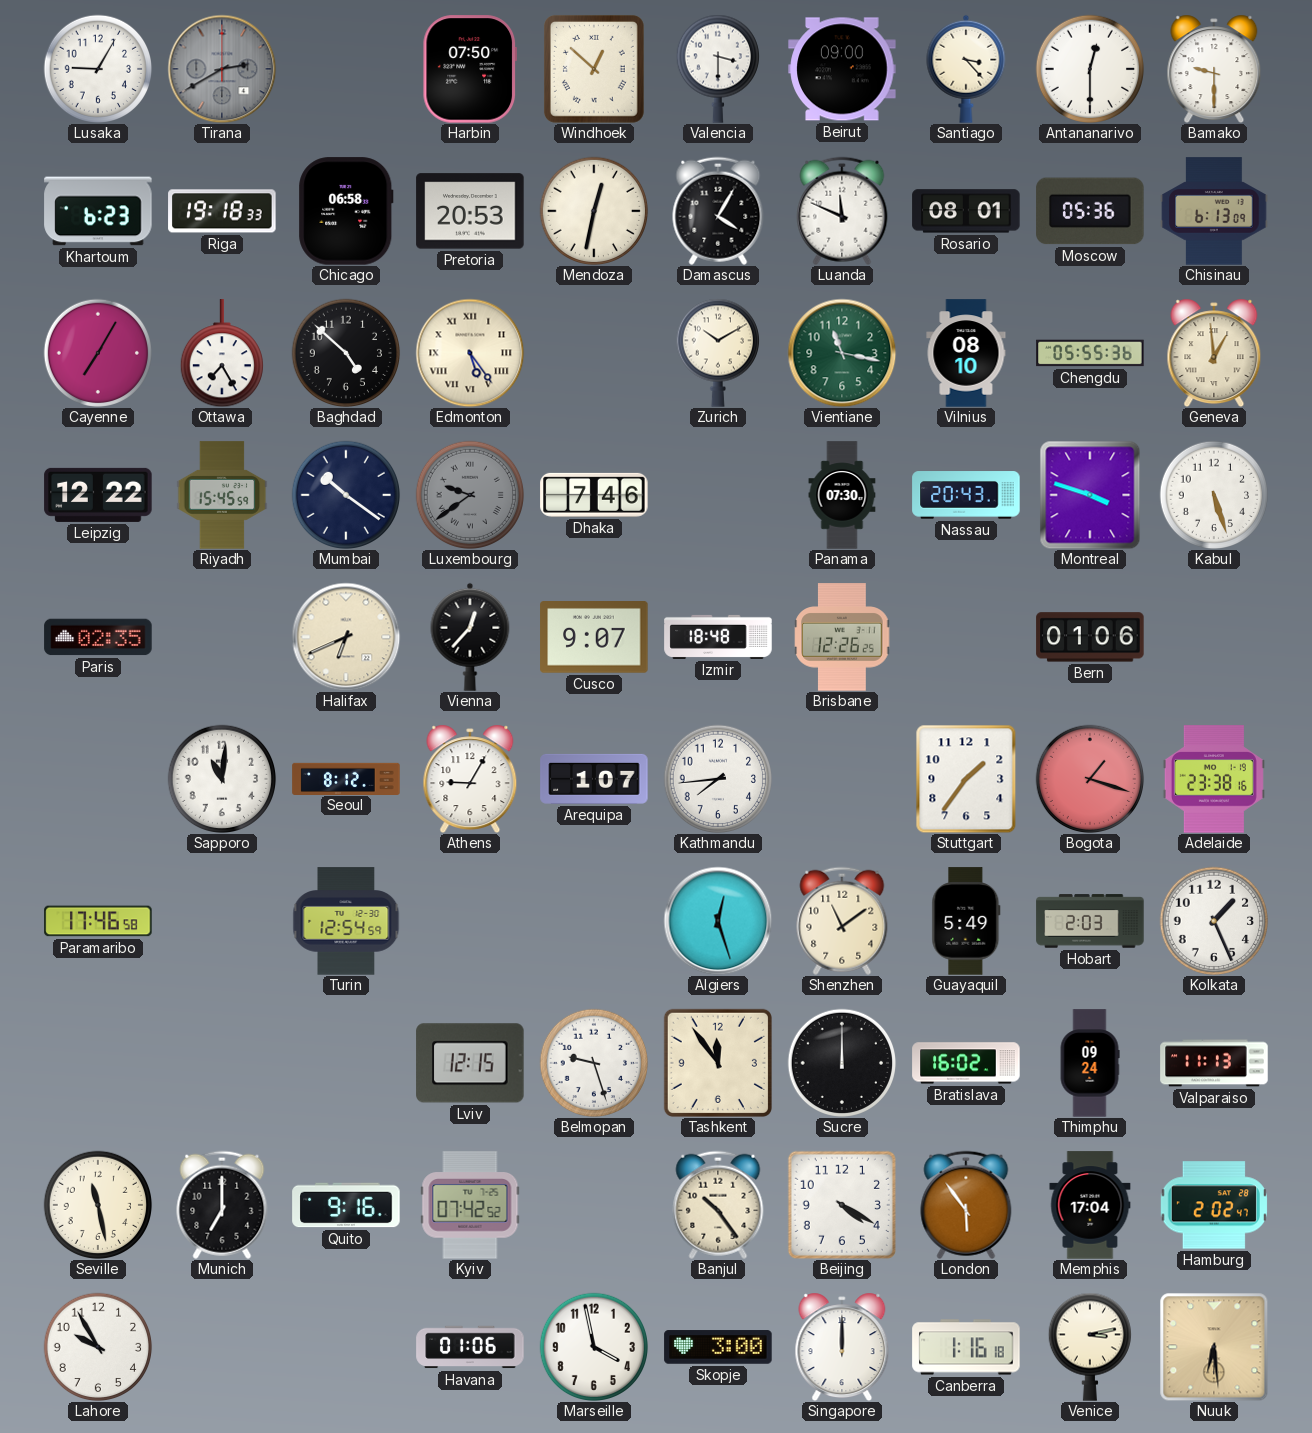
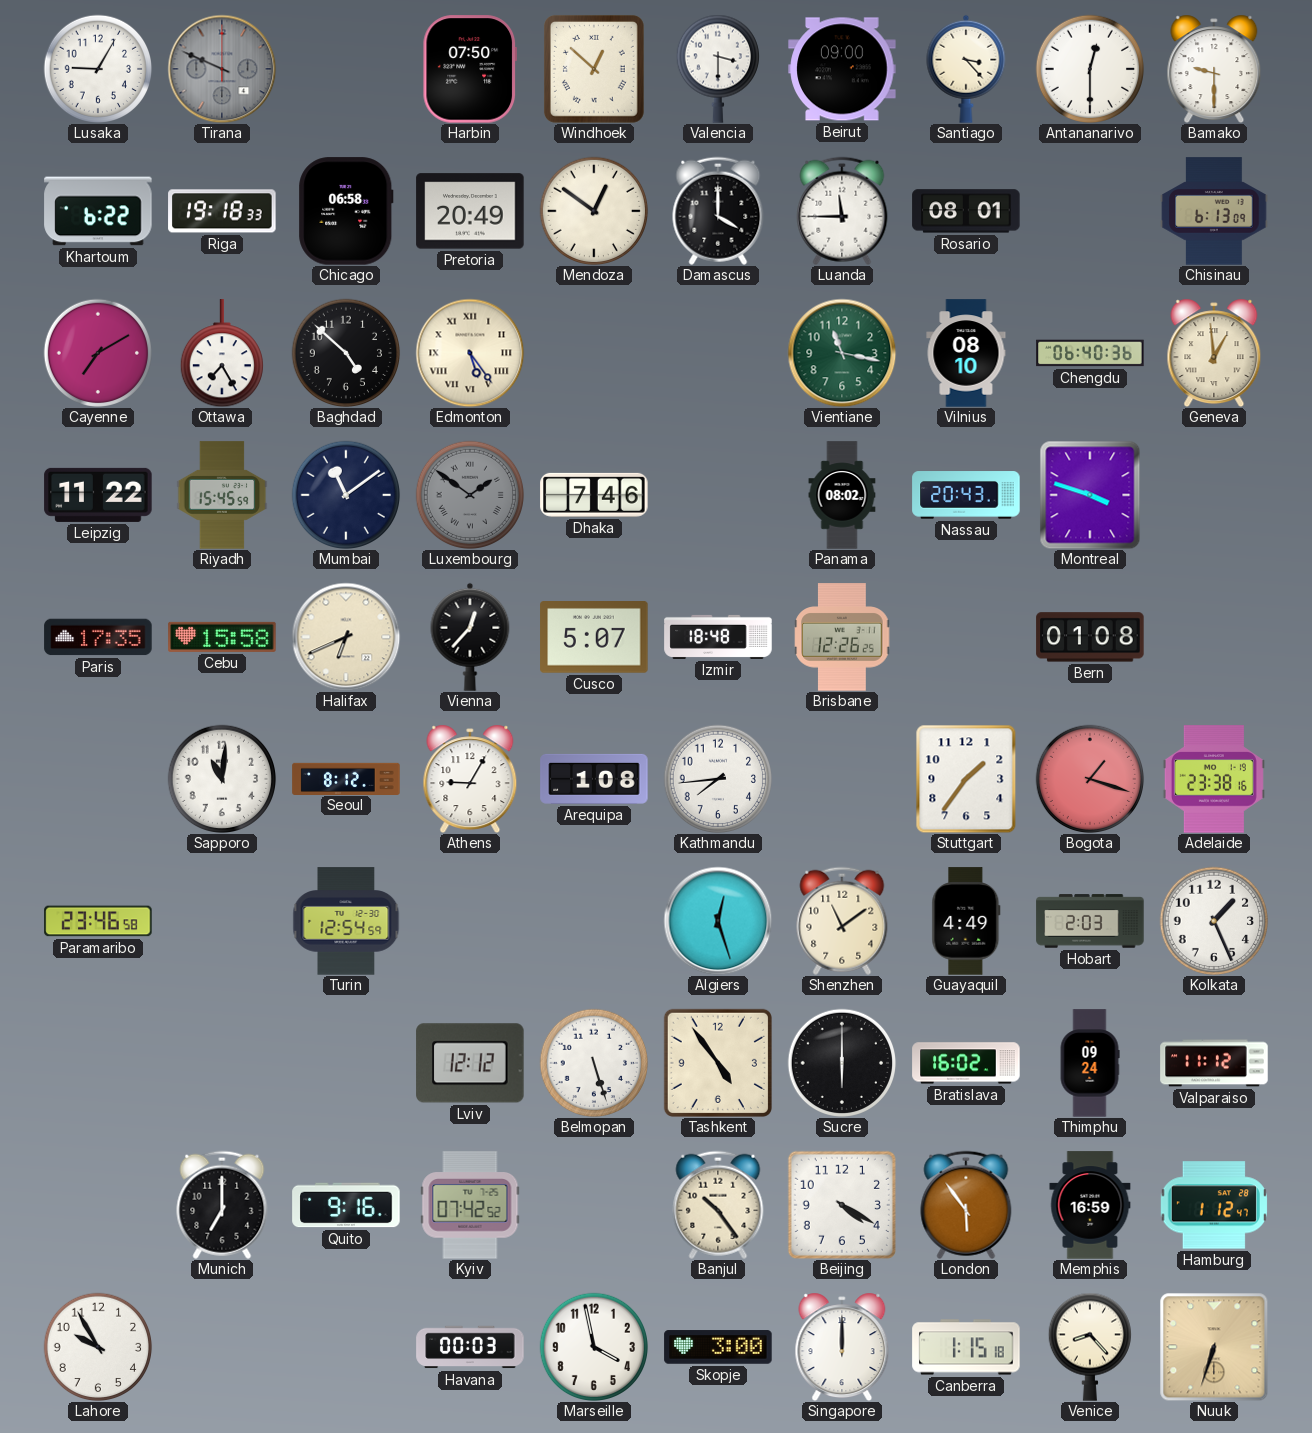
Tirana: 2:40 -> 9:49
Khartoum: 6:23 -> 6:22
Pretoria: 20:53 -> 20:49
Mendoza: 12:32 -> 12:51
Damascus: 4:05 -> 4:00
Luanda: 11:49 -> 11:45
Moscow: 05:36 -> none
Cayenne: 7:05 -> 7:10
Zurich: 10:10 -> none
Chengdu: 05:55 -> 06:40
Leipzig: 12:22 -> 11:22
Mumbai: 10:21 -> 11:09
Luxembourg: 9:39 -> 1:51
Panama: 07:30 -> 08:02
Kabul: 5:27 -> none
Paris: 02:35 -> 17:35
Cebu: none -> 15:58
Cusco: 9:07 -> 5:07
Bern: 01:06 -> 01:08
Arequipa: 1:07 -> 1:08
Paramaribo: 17:46 -> 23:46
Guayaquil: 5:49 -> 4:49
Lviv: 12:15 -> 12:12
Belmopan: 9:27 -> 5:27
Tashkent: 11:54 -> 4:54
Sucre: 12:00 -> 6:00
Valparaiso: 11:13 -> 11:12
Seville: 11:28 -> none
Memphis: 17:04 -> 16:59
Hamburg: 2:02 -> 1:12
Havana: 01:06 -> 00:03
Canberra: 1:16 -> 1:15
Venice: 3:13 -> 8:23
Nuuk: 6:29 -> 6:33
